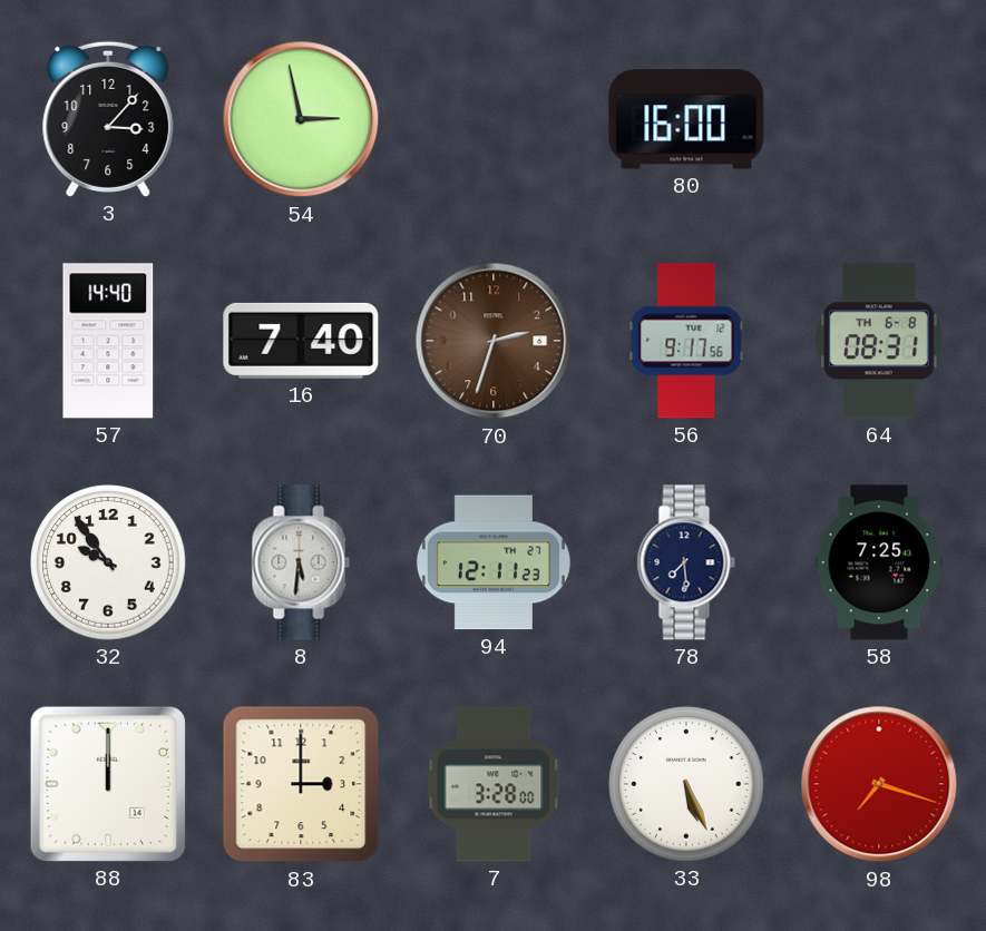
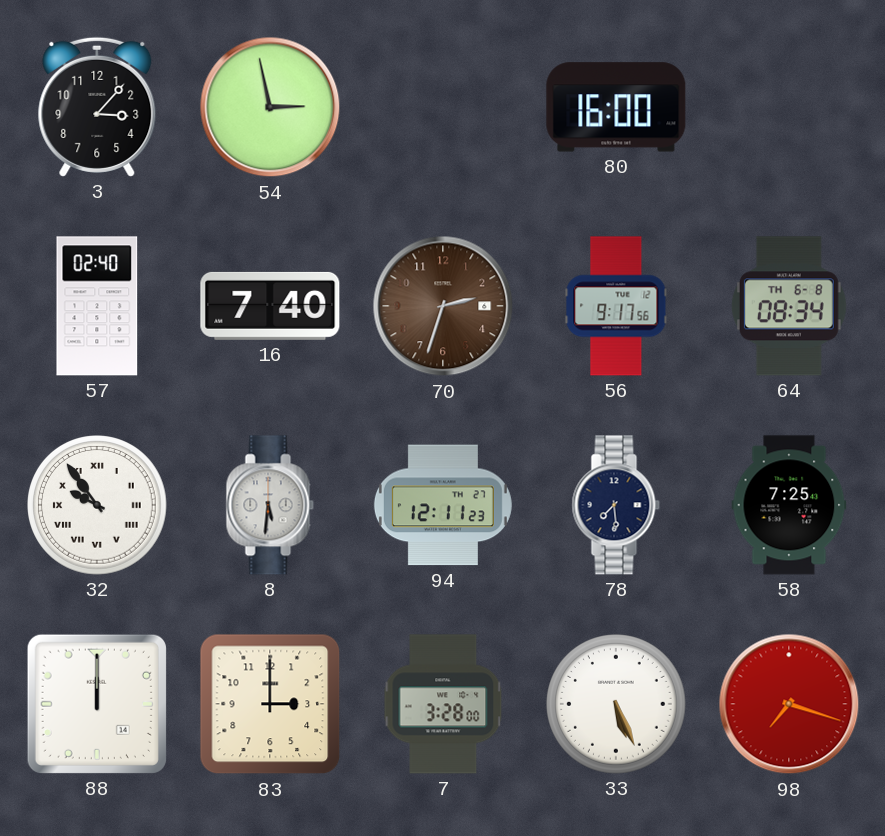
57: 14:40 -> 02:40
64: 08:31 -> 08:34
32 numerals: Arabic -> Roman
